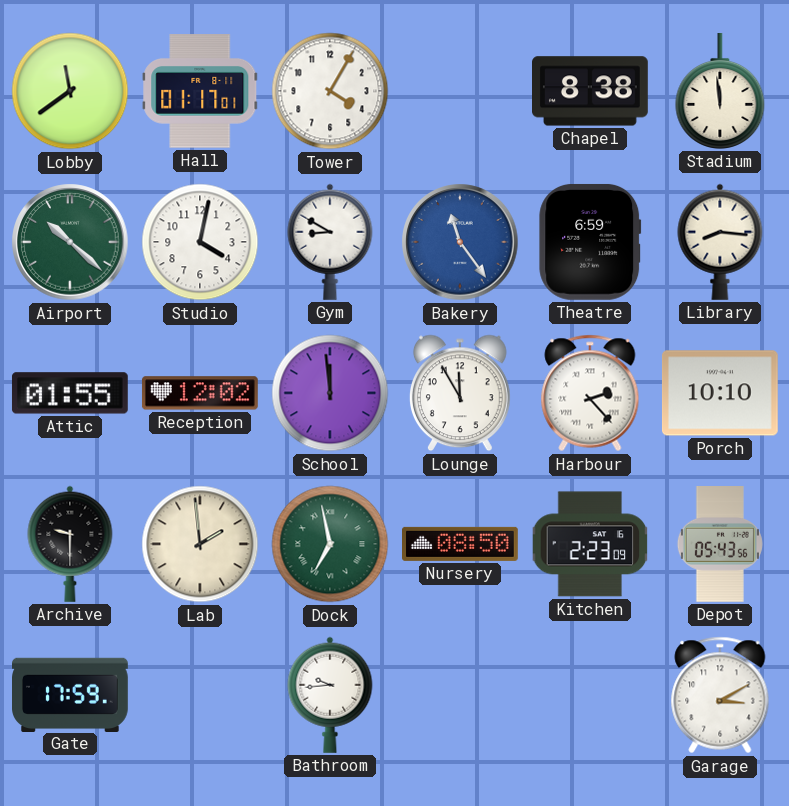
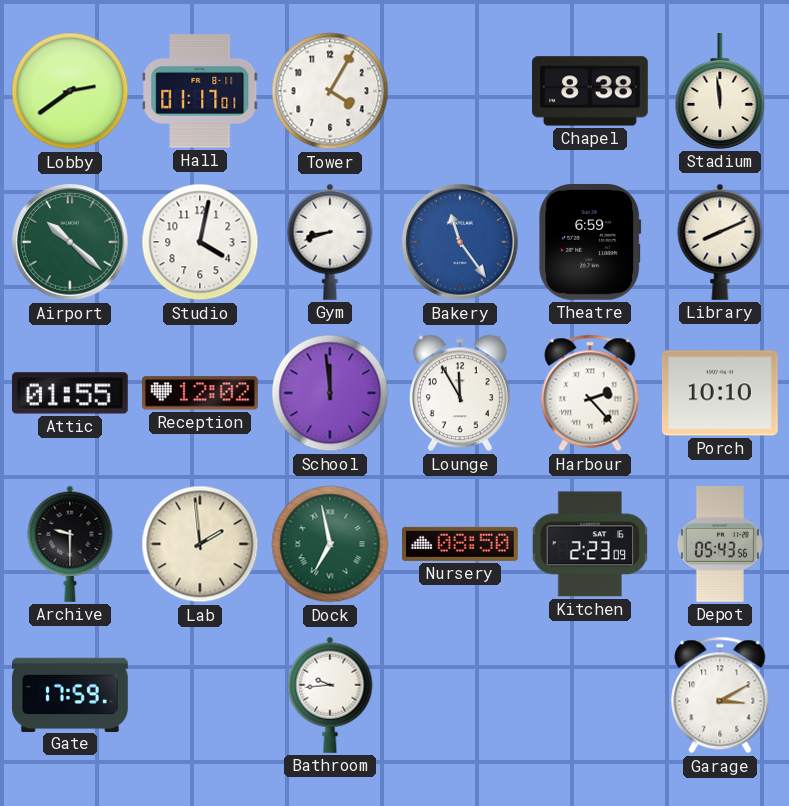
Lobby: 11:39 -> 2:39
Gym: 8:50 -> 8:42
Library: 8:16 -> 8:11
